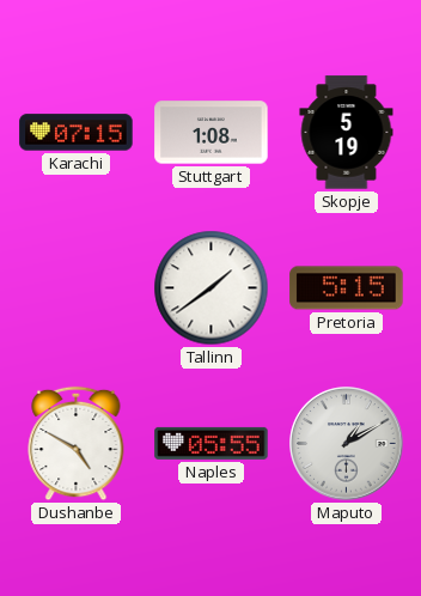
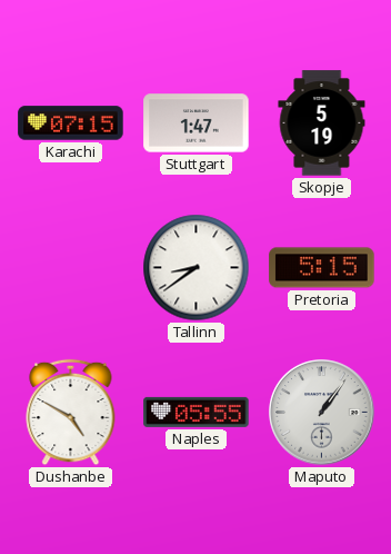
Stuttgart: 1:08 -> 1:47
Tallinn: 1:39 -> 8:39
Maputo: 1:10 -> 1:06
